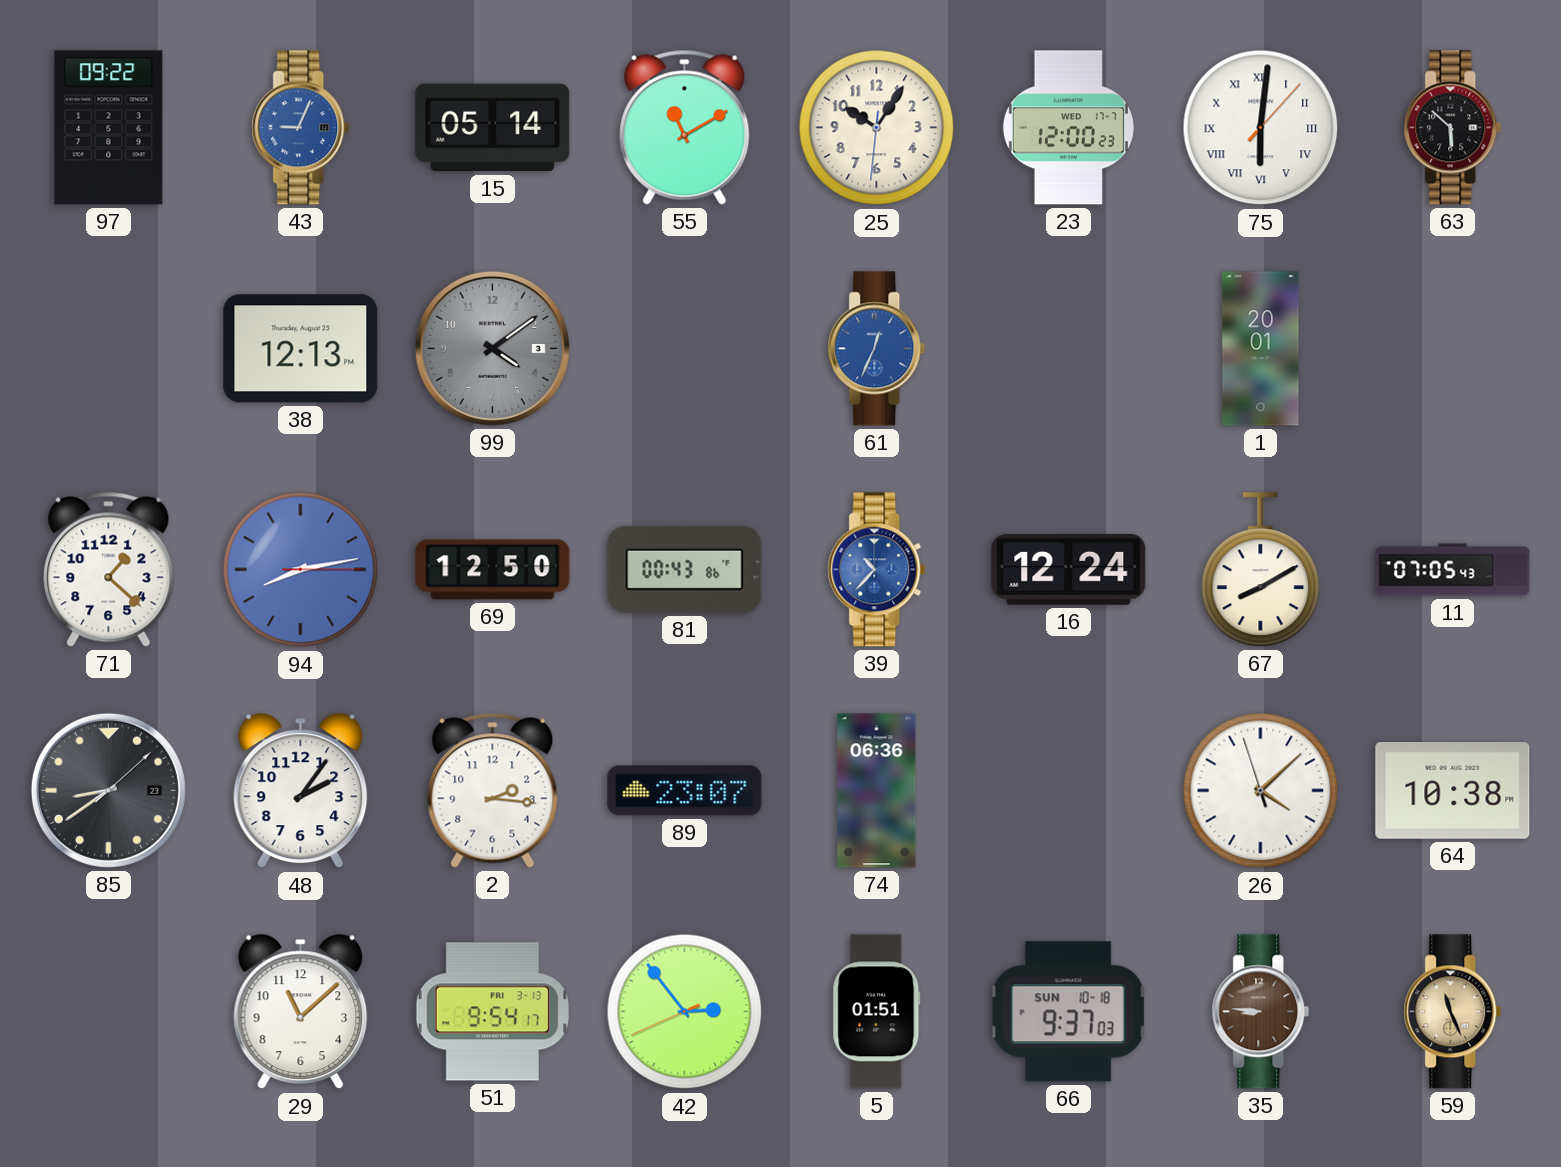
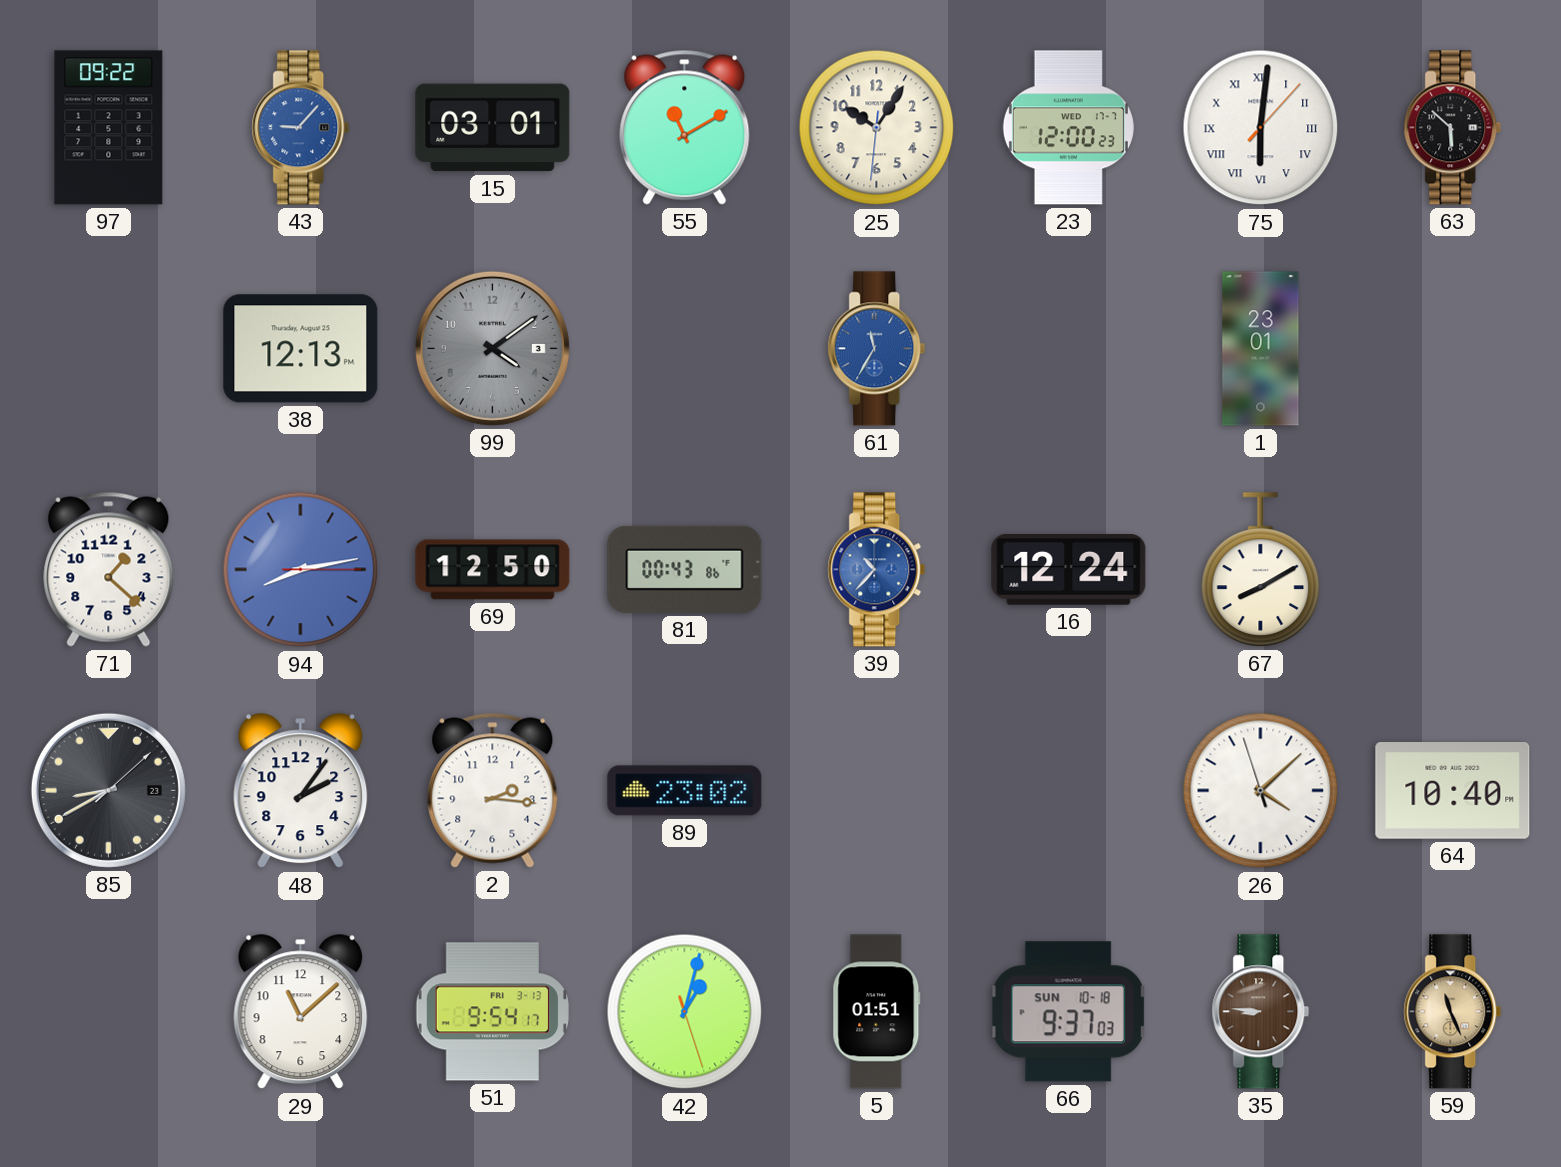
43: 9:04 -> 9:07
15: 05:14 -> 03:01
61: 12:34 -> 11:35
1: 20:01 -> 23:01
11: 07:05 -> none
85: 8:39 -> 8:40
89: 23:07 -> 23:02
74: 06:36 -> none
64: 10:38 -> 10:40
42: 2:53 -> 1:02
